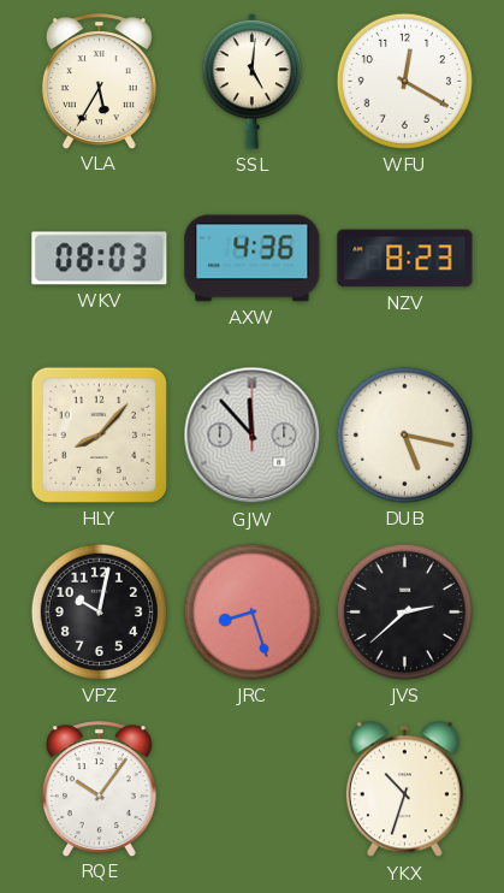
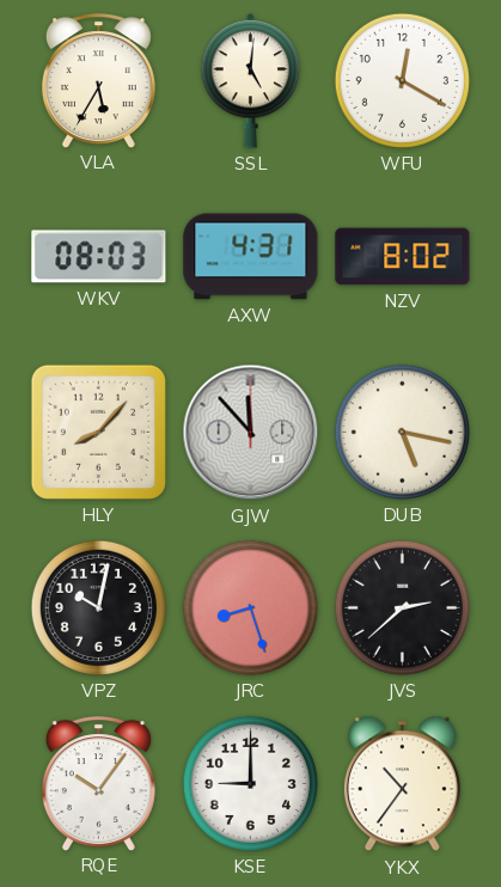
AXW: 4:36 -> 4:31
NZV: 8:23 -> 8:02
KSE: none -> 9:00
YKX: 10:33 -> 10:36
